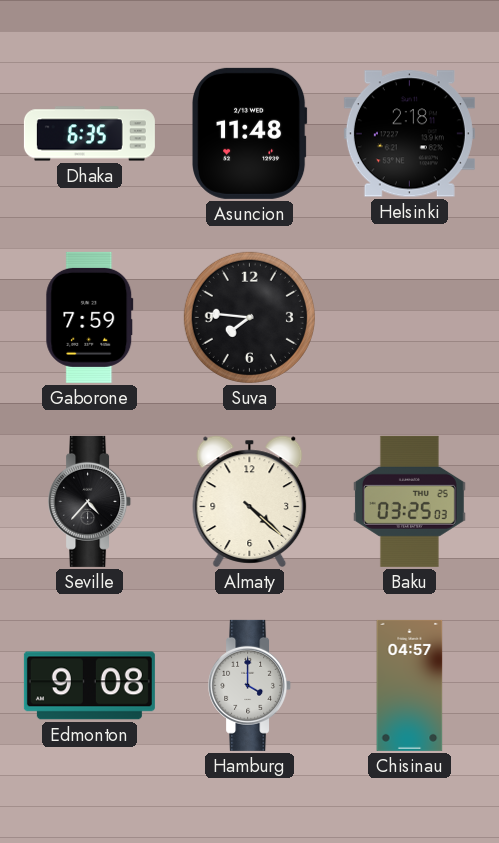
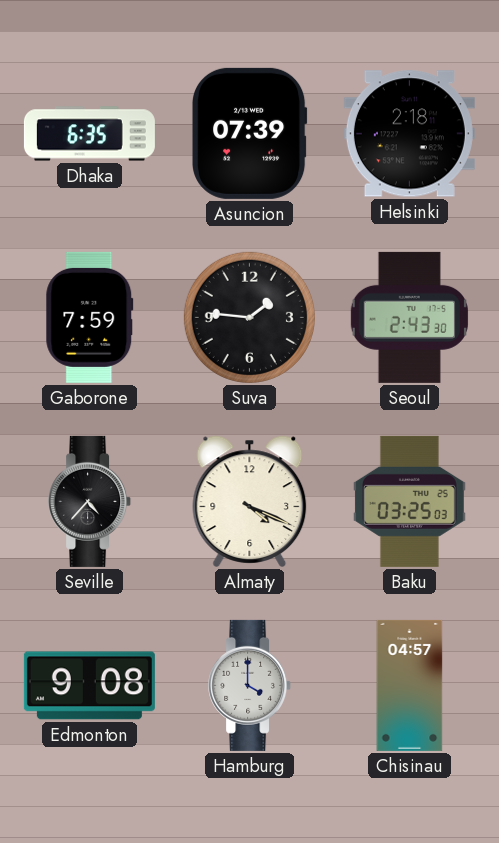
Asuncion: 11:48 -> 07:39
Suva: 7:46 -> 1:46
Seoul: none -> 2:43
Almaty: 4:22 -> 4:19
